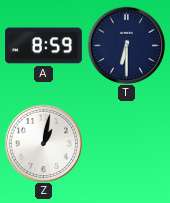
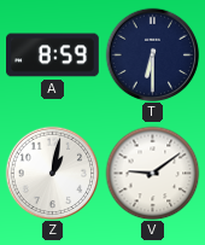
V: none -> 9:09
